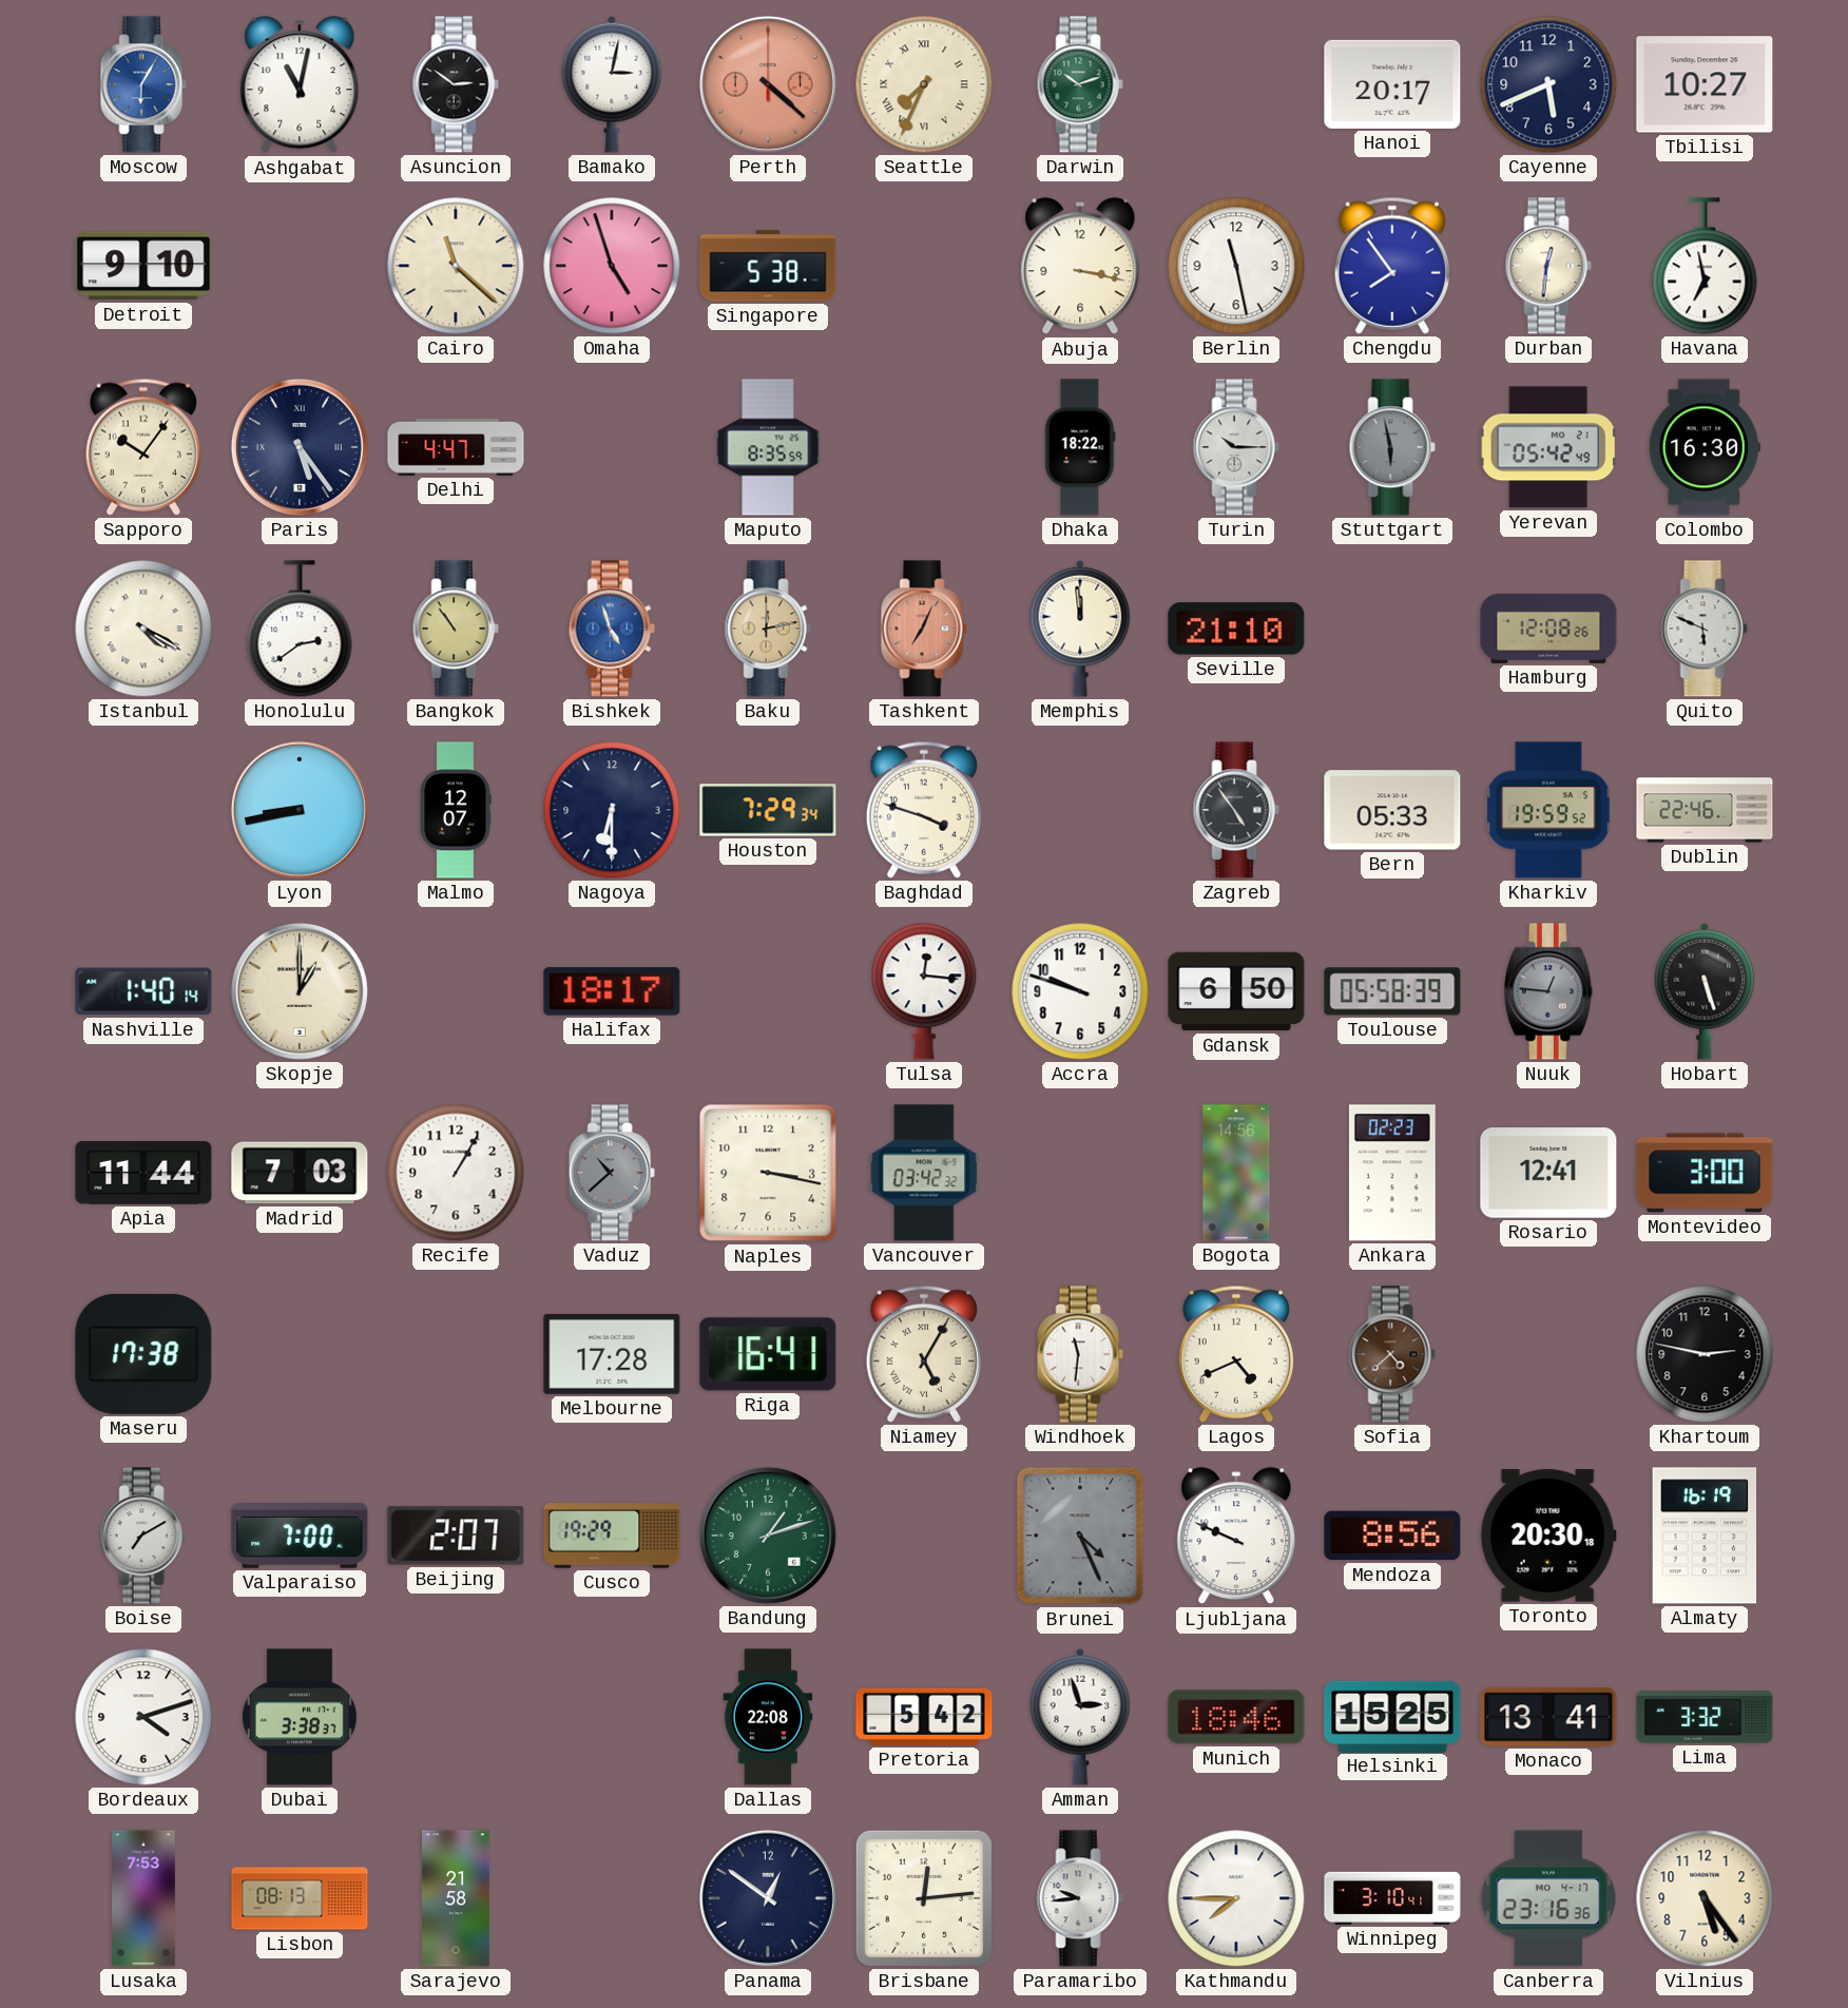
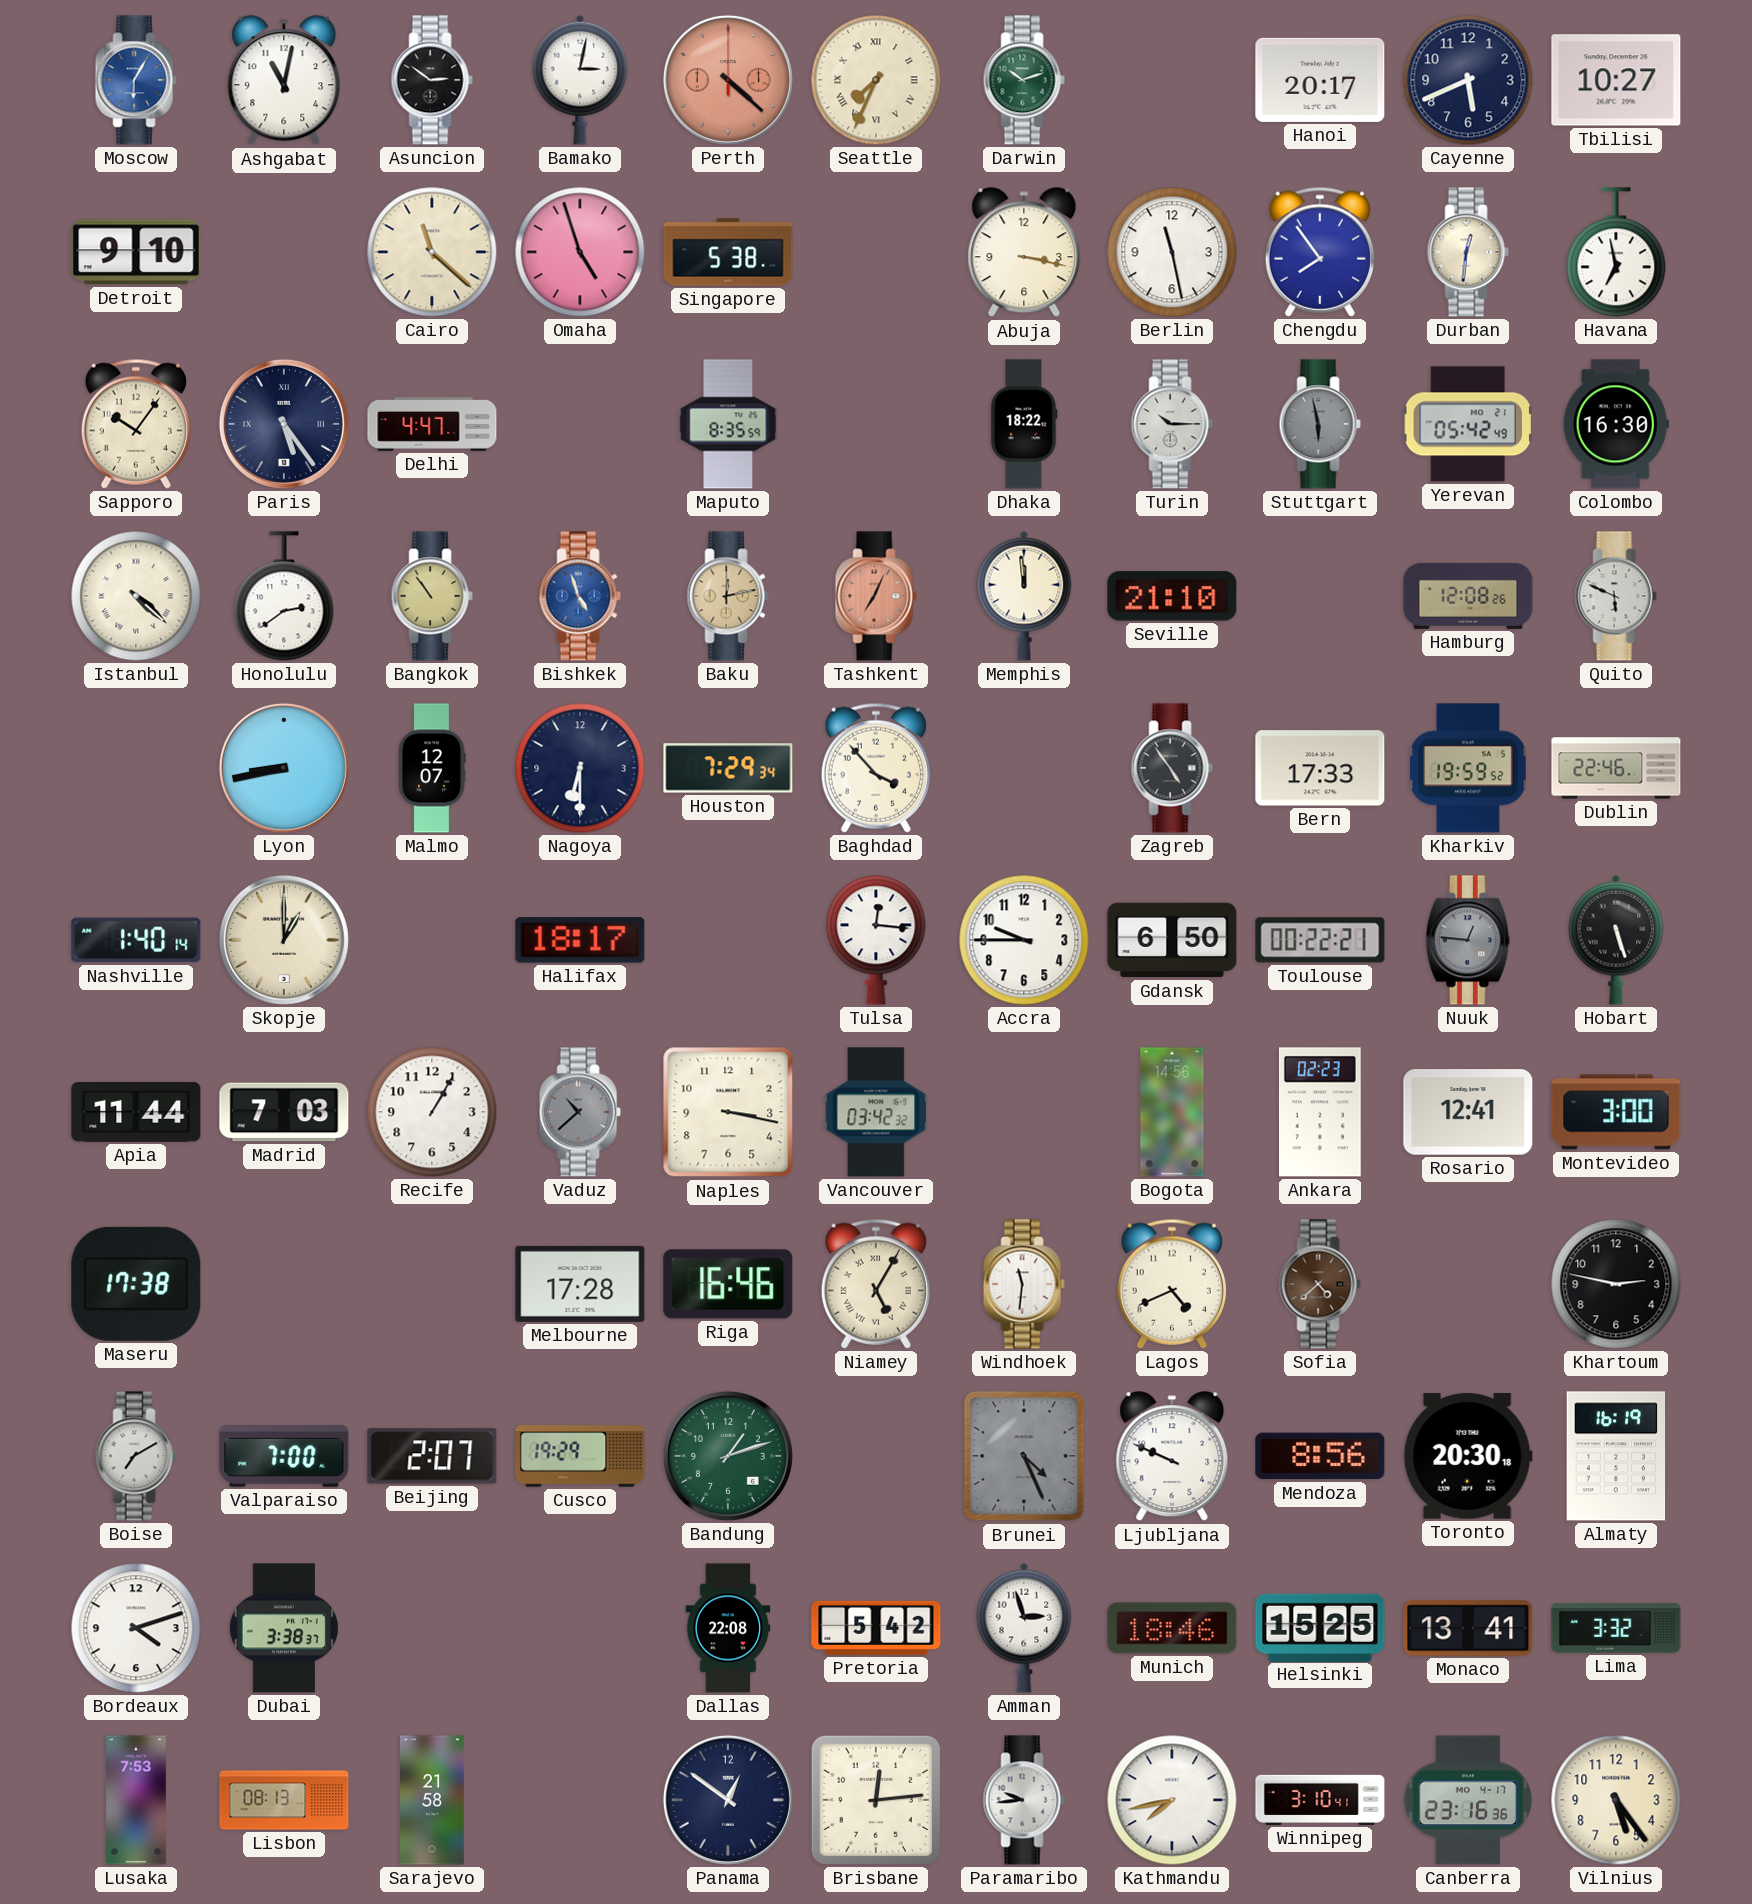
Istanbul: 4:20 -> 4:22
Baghdad: 3:48 -> 3:53
Bern: 05:33 -> 17:33
Accra: 9:48 -> 9:45
Toulouse: 05:58 -> 00:22
Riga: 16:41 -> 16:46
Kathmandu: 7:45 -> 7:43
